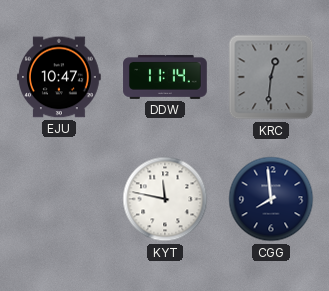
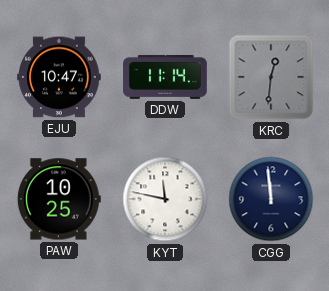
PAW: none -> 10:25
CGG: 7:59 -> 11:59
